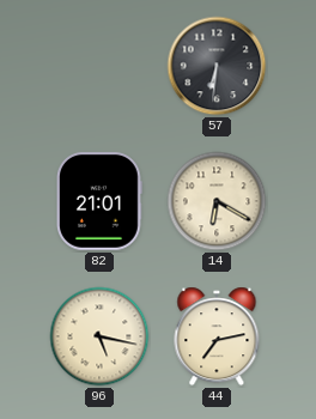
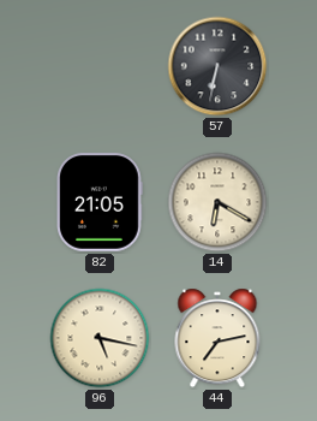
57: 6:31 -> 6:32
82: 21:01 -> 21:05
